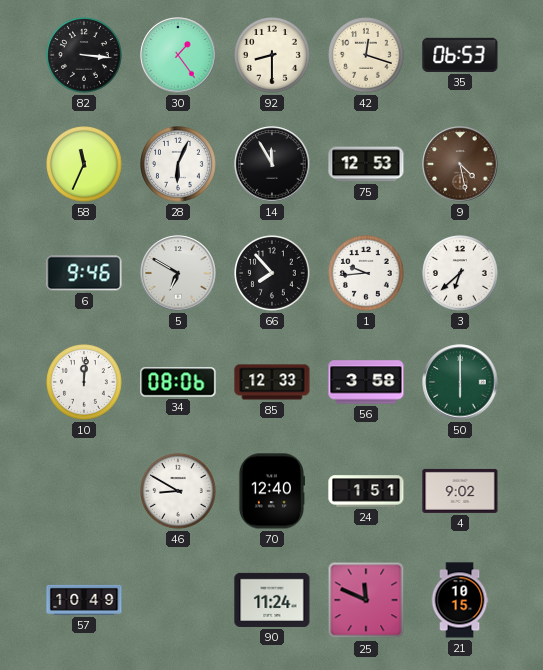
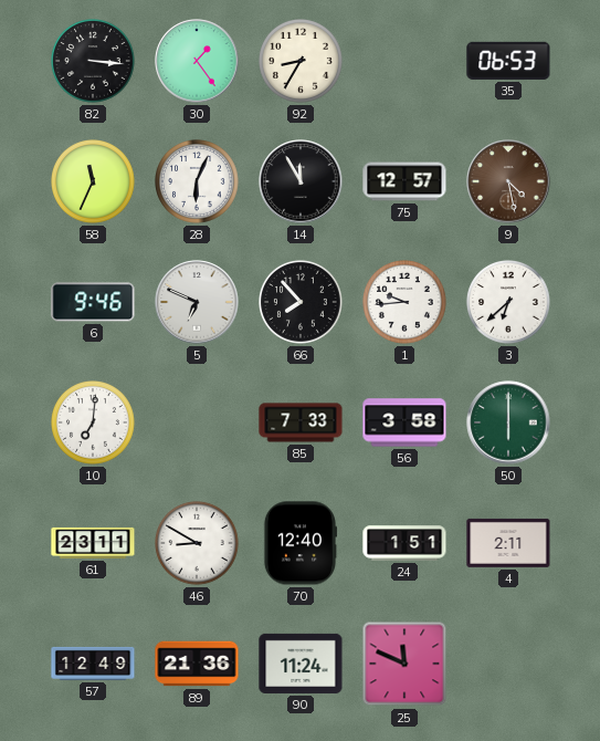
92: 8:30 -> 8:35
42: 12:18 -> none
75: 12:53 -> 12:57
5: 6:50 -> 6:49
10: 12:01 -> 7:01
34: 08:06 -> none
85: 12:33 -> 7:33
61: none -> 23:11
4: 9:02 -> 2:11
57: 10:49 -> 12:49
89: none -> 21:36
21: 10:15 -> none
